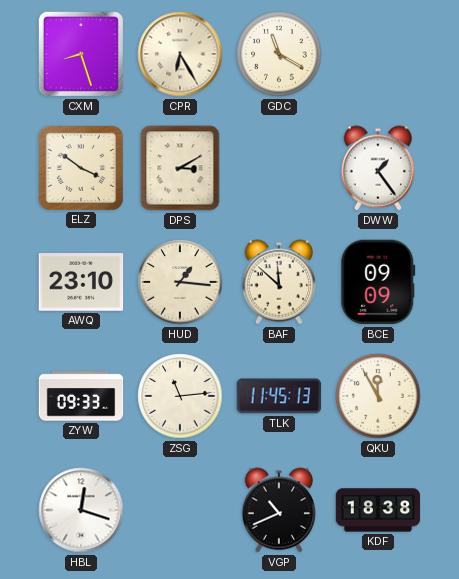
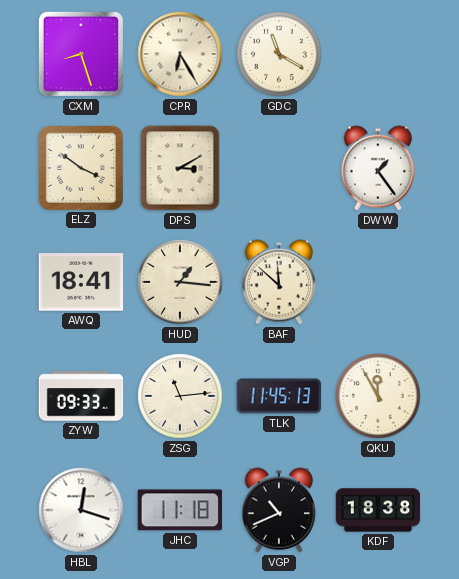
AWQ: 23:10 -> 18:41
BCE: 09:09 -> none
JHC: none -> 11:18
